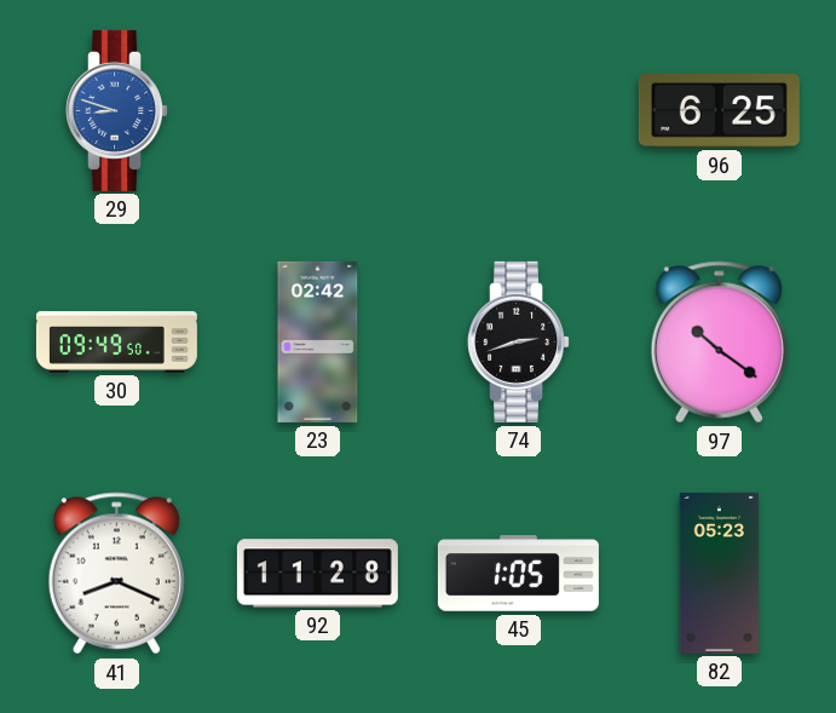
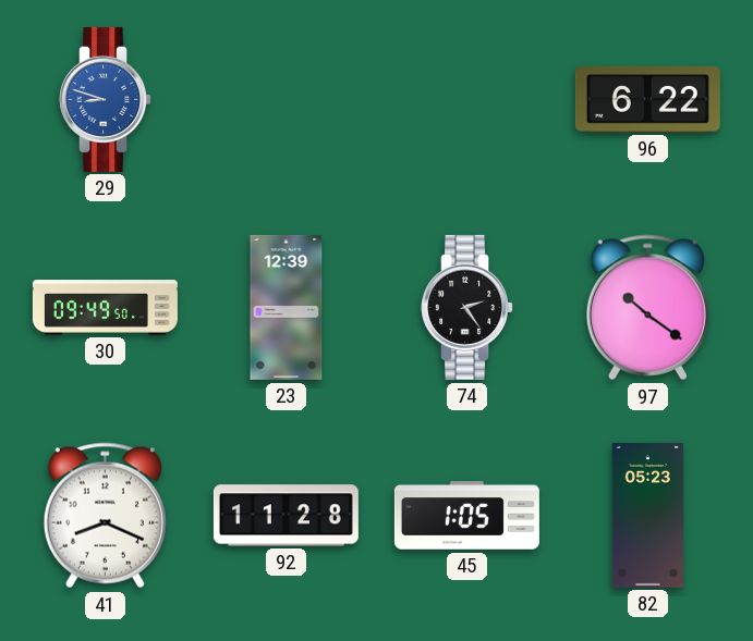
96: 6:25 -> 6:22
23: 02:42 -> 12:39
74: 2:42 -> 2:24
